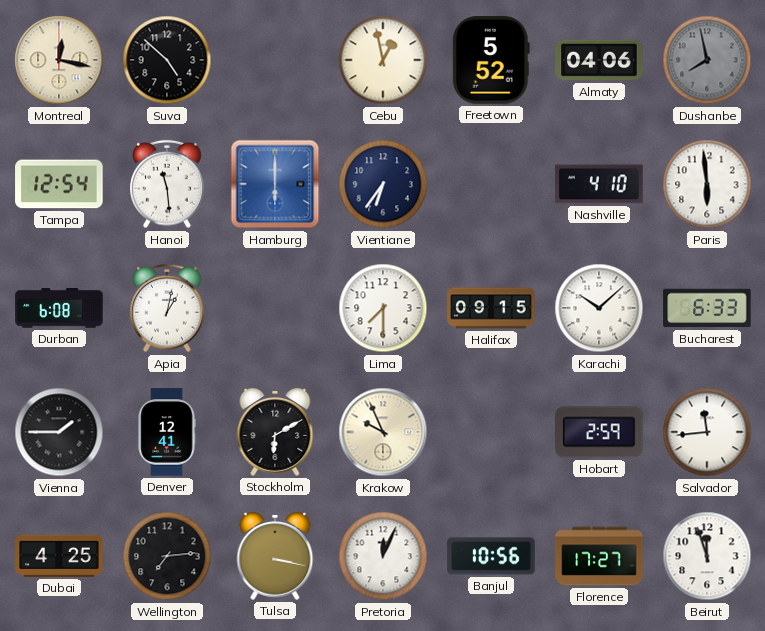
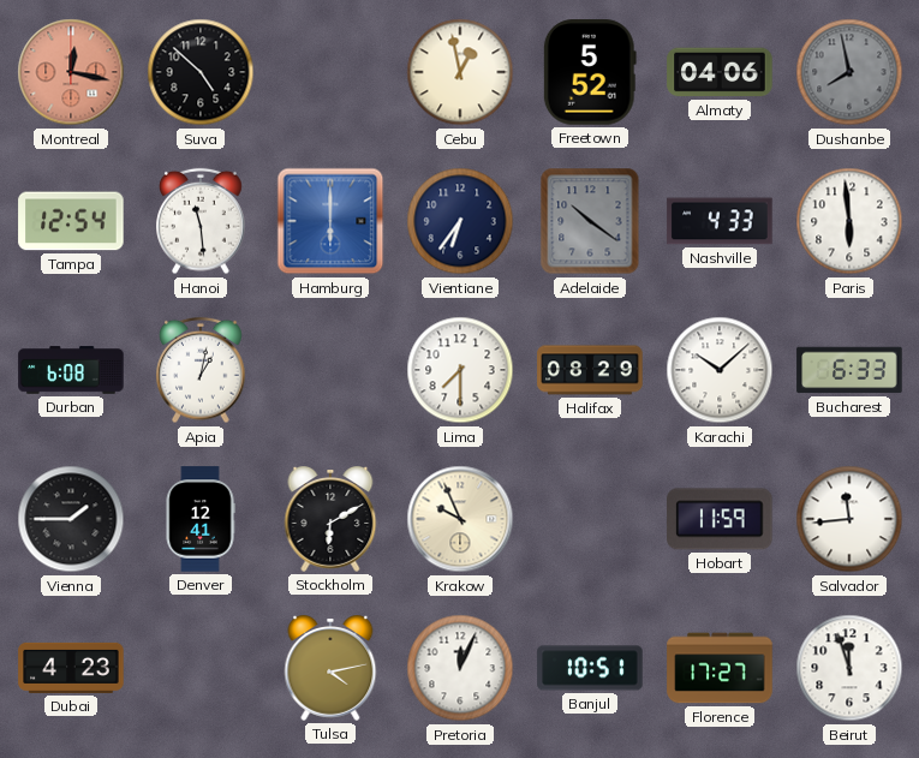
Montreal dial: cream -> salmon
Adelaide: none -> 10:21
Nashville: 4:10 -> 4:33
Halifax: 09:15 -> 08:29
Hobart: 2:59 -> 11:59
Dubai: 4:25 -> 4:23
Wellington: 7:14 -> none
Tulsa: 3:17 -> 4:13
Banjul: 10:56 -> 10:51
